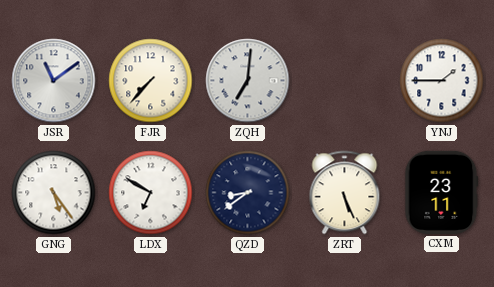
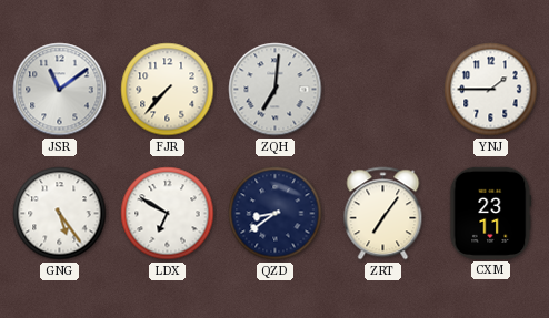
ZRT: 5:26 -> 7:06
